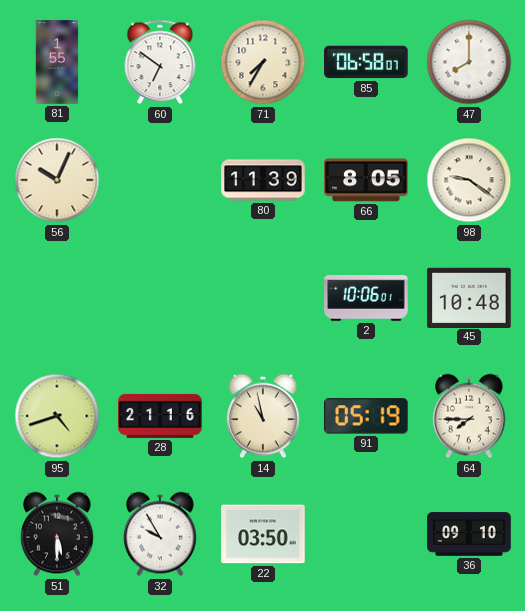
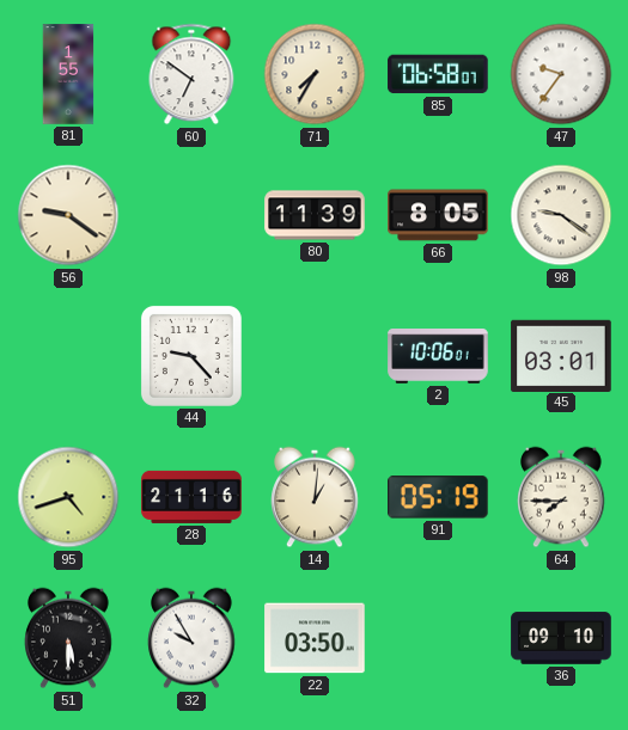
47: 8:00 -> 9:36
56: 10:04 -> 9:21
44: none -> 9:23
45: 10:48 -> 03:01
14: 10:58 -> 1:01
